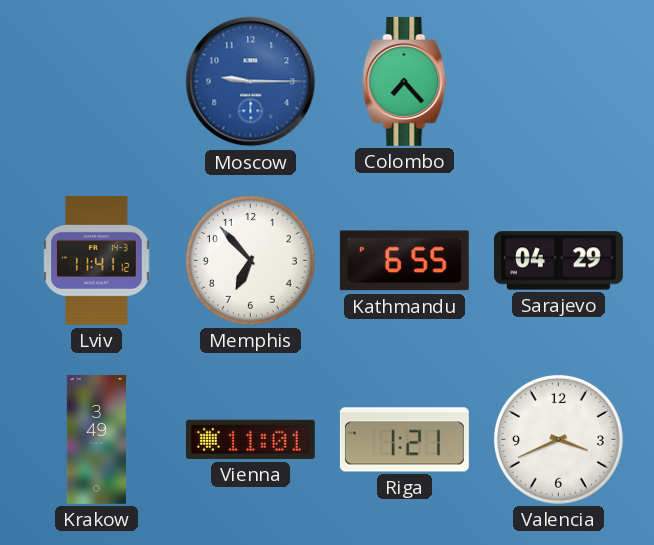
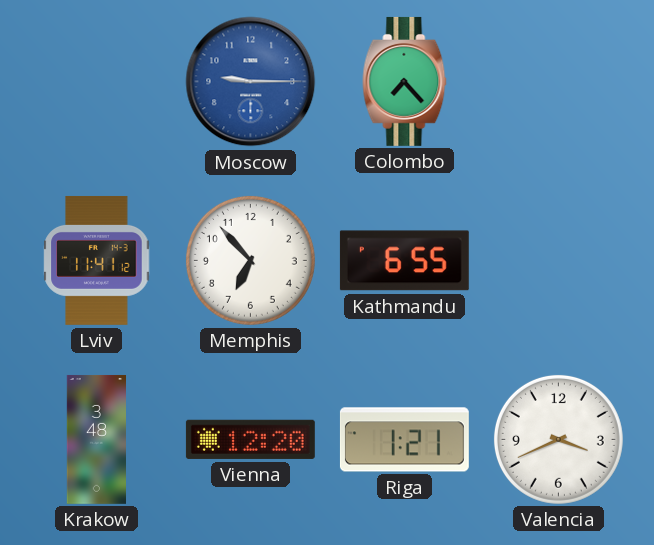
Sarajevo: 04:29 -> none
Krakow: 3:49 -> 3:48
Vienna: 11:01 -> 12:20
